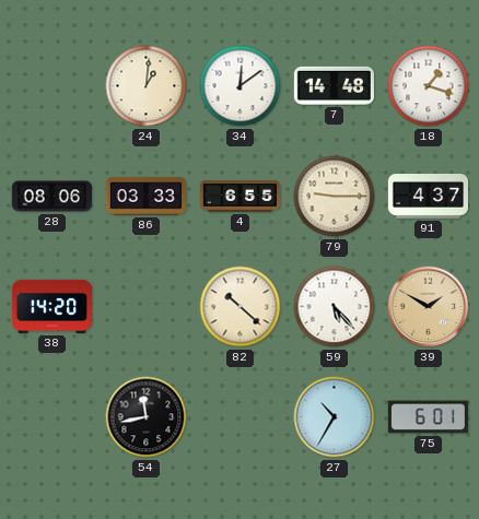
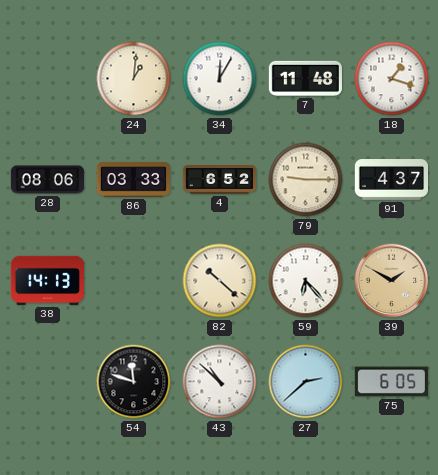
34: 12:09 -> 12:05
7: 14:48 -> 11:48
4: 6:55 -> 6:52
38: 14:20 -> 14:13
59: 5:23 -> 6:23
54: 11:43 -> 11:48
43: none -> 10:52
27: 10:35 -> 2:38
75: 6:01 -> 6:05
